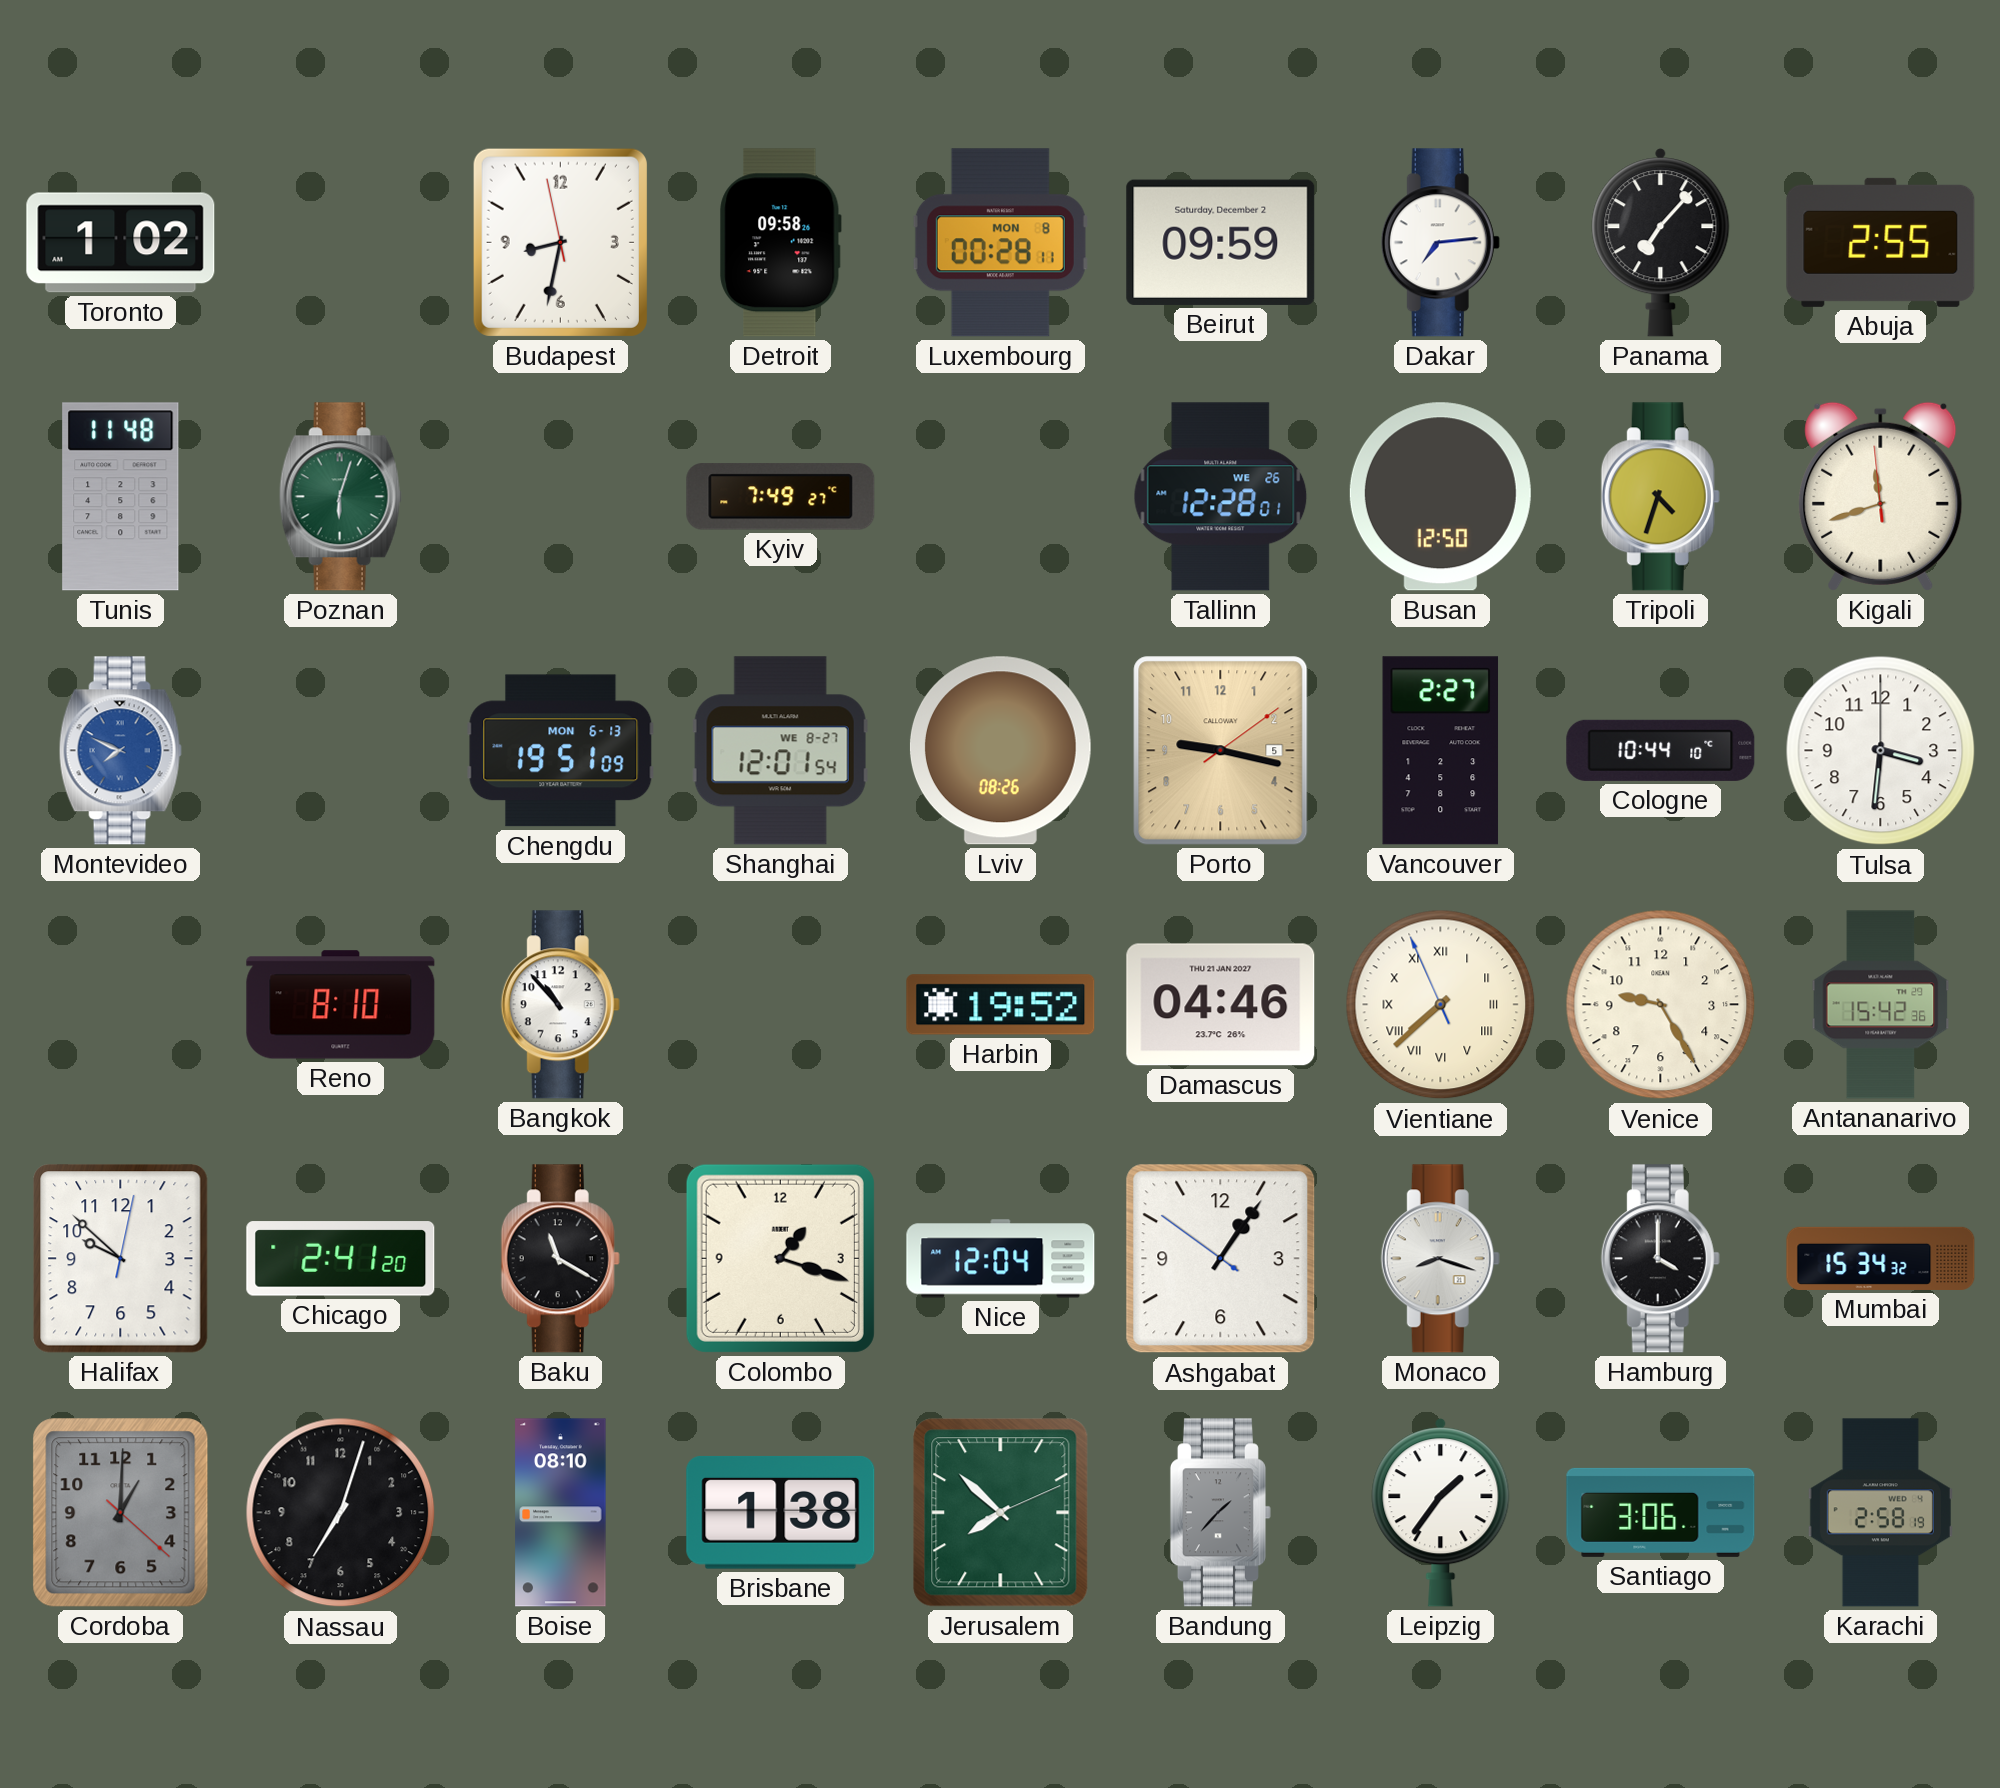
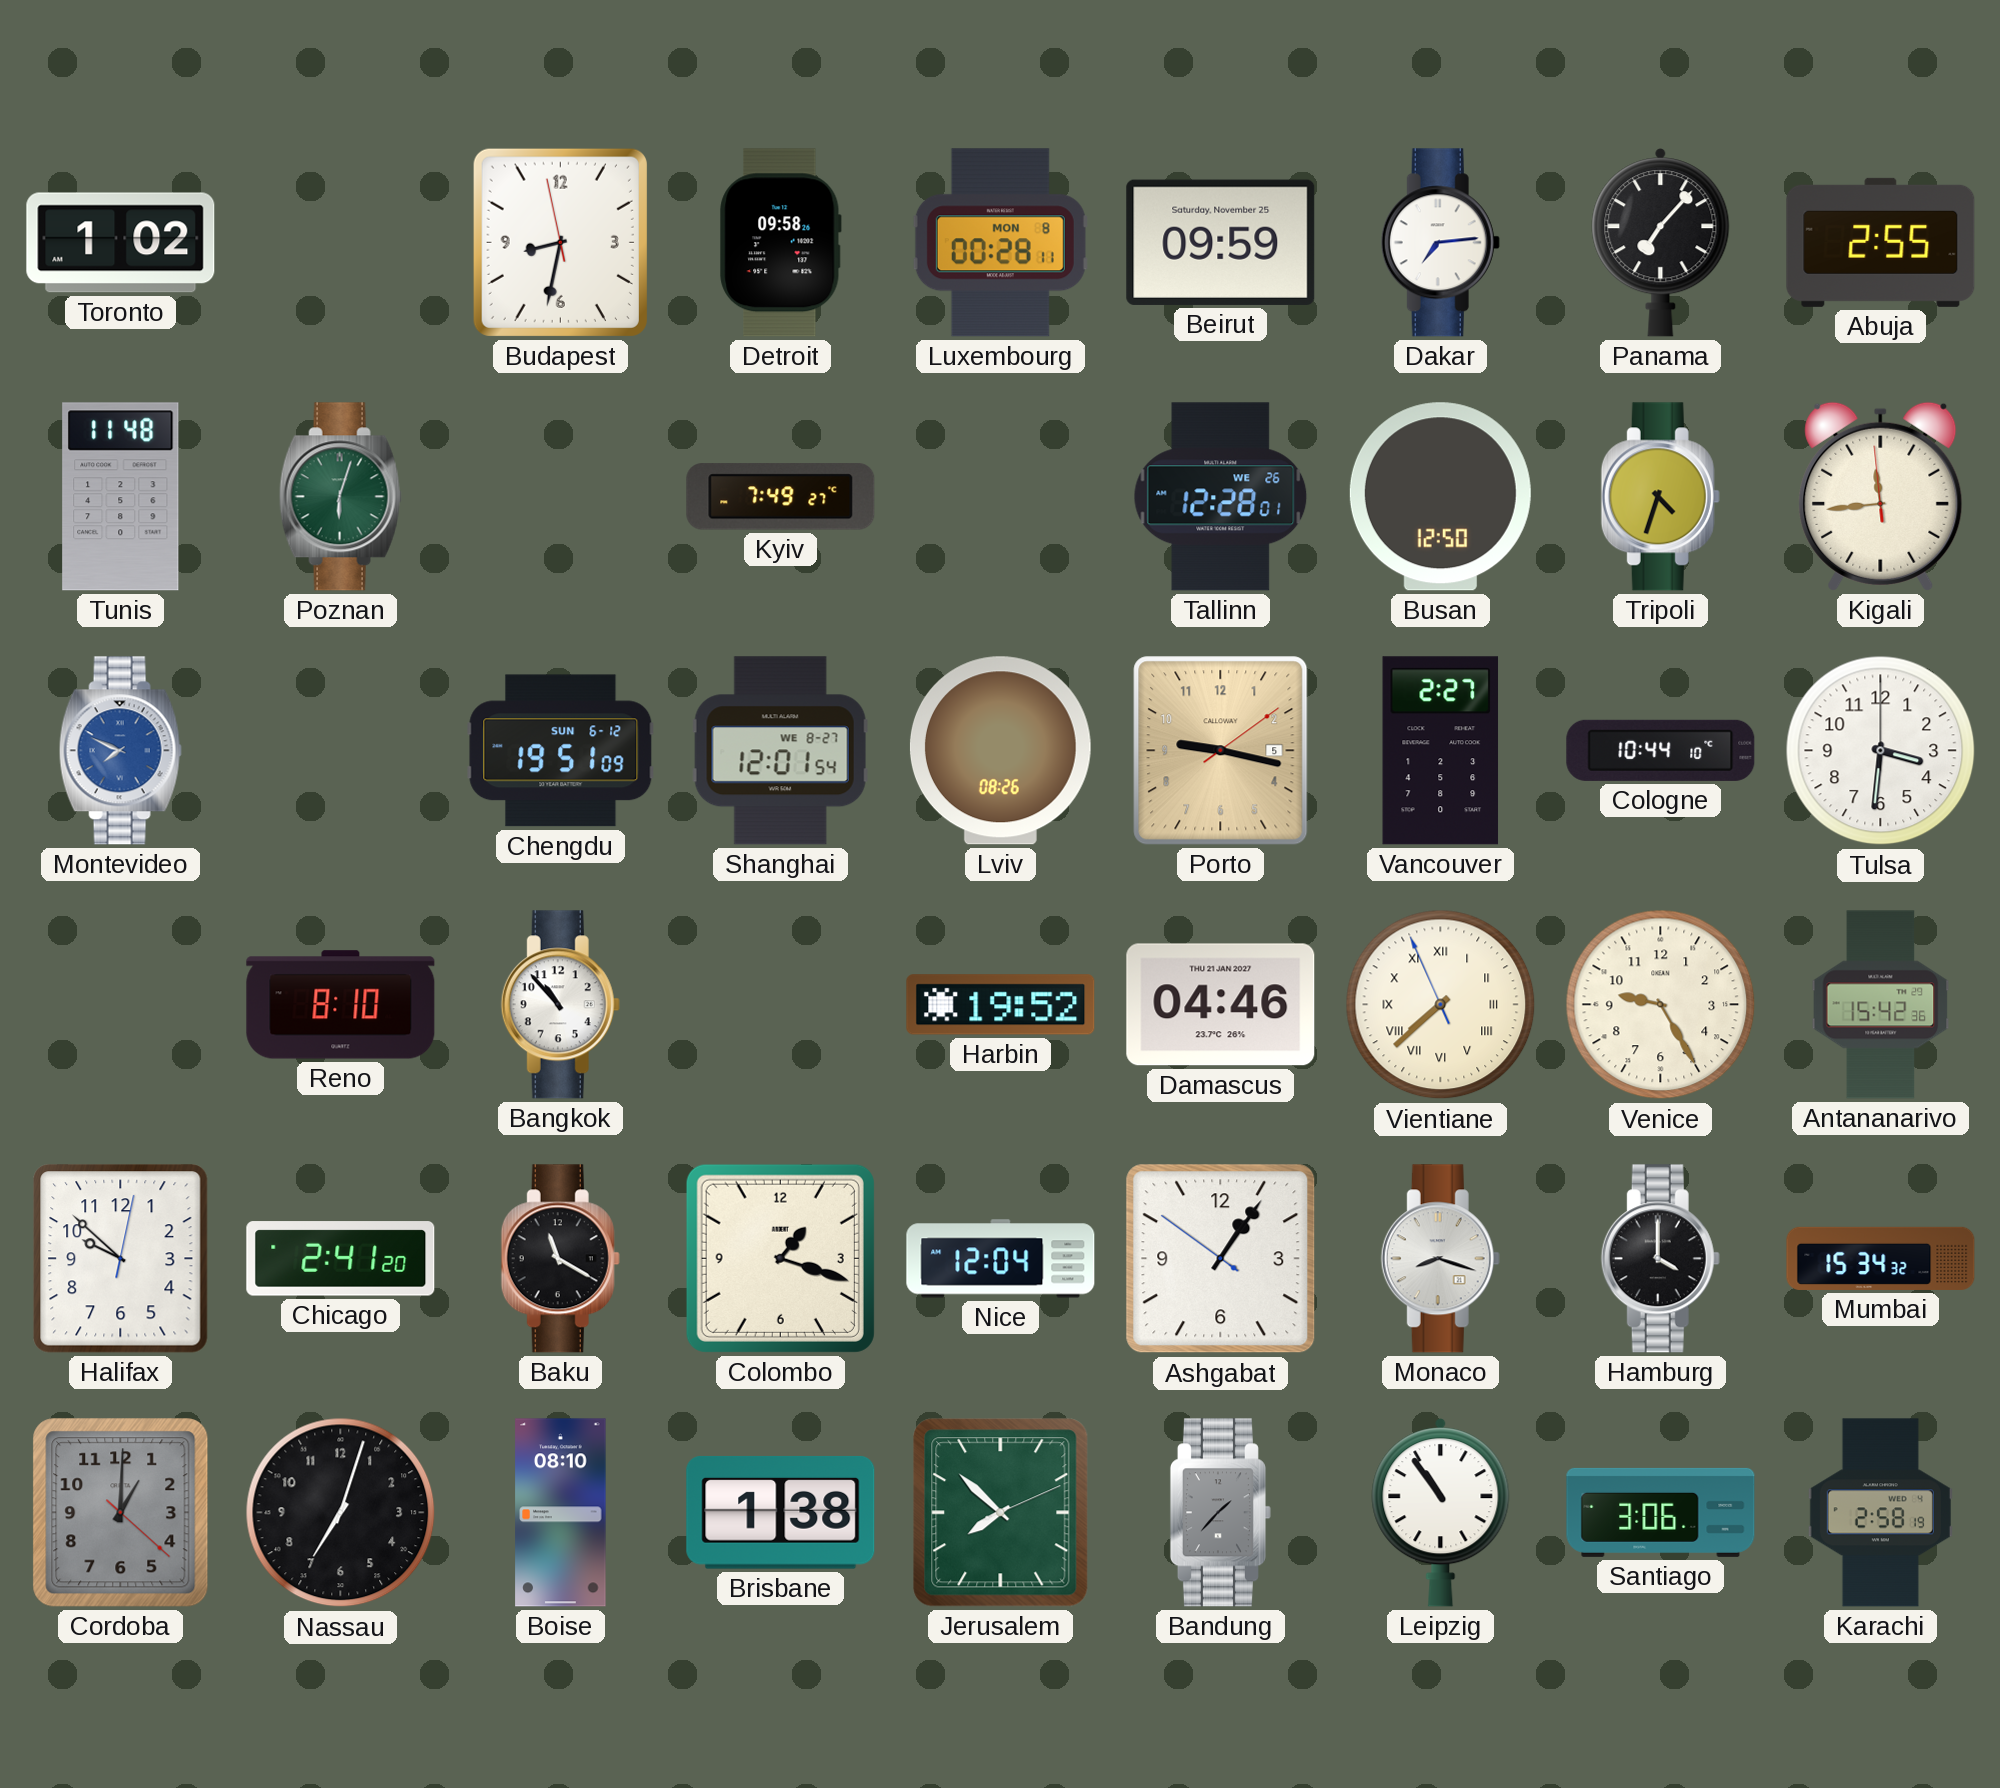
Beirut date: Saturday, December 2 -> Saturday, November 25
Kigali: 11:41 -> 11:43
Chengdu date: MON 6-13 -> SUN 6-12
Leipzig: 1:36 -> 10:54
